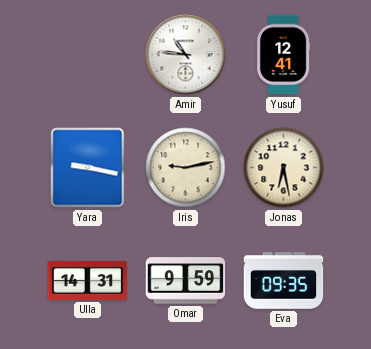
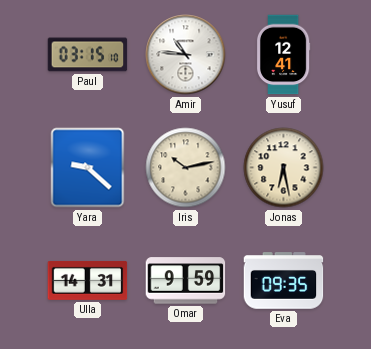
Paul: none -> 03:15
Yara: 9:17 -> 9:22
Iris: 9:13 -> 10:13
